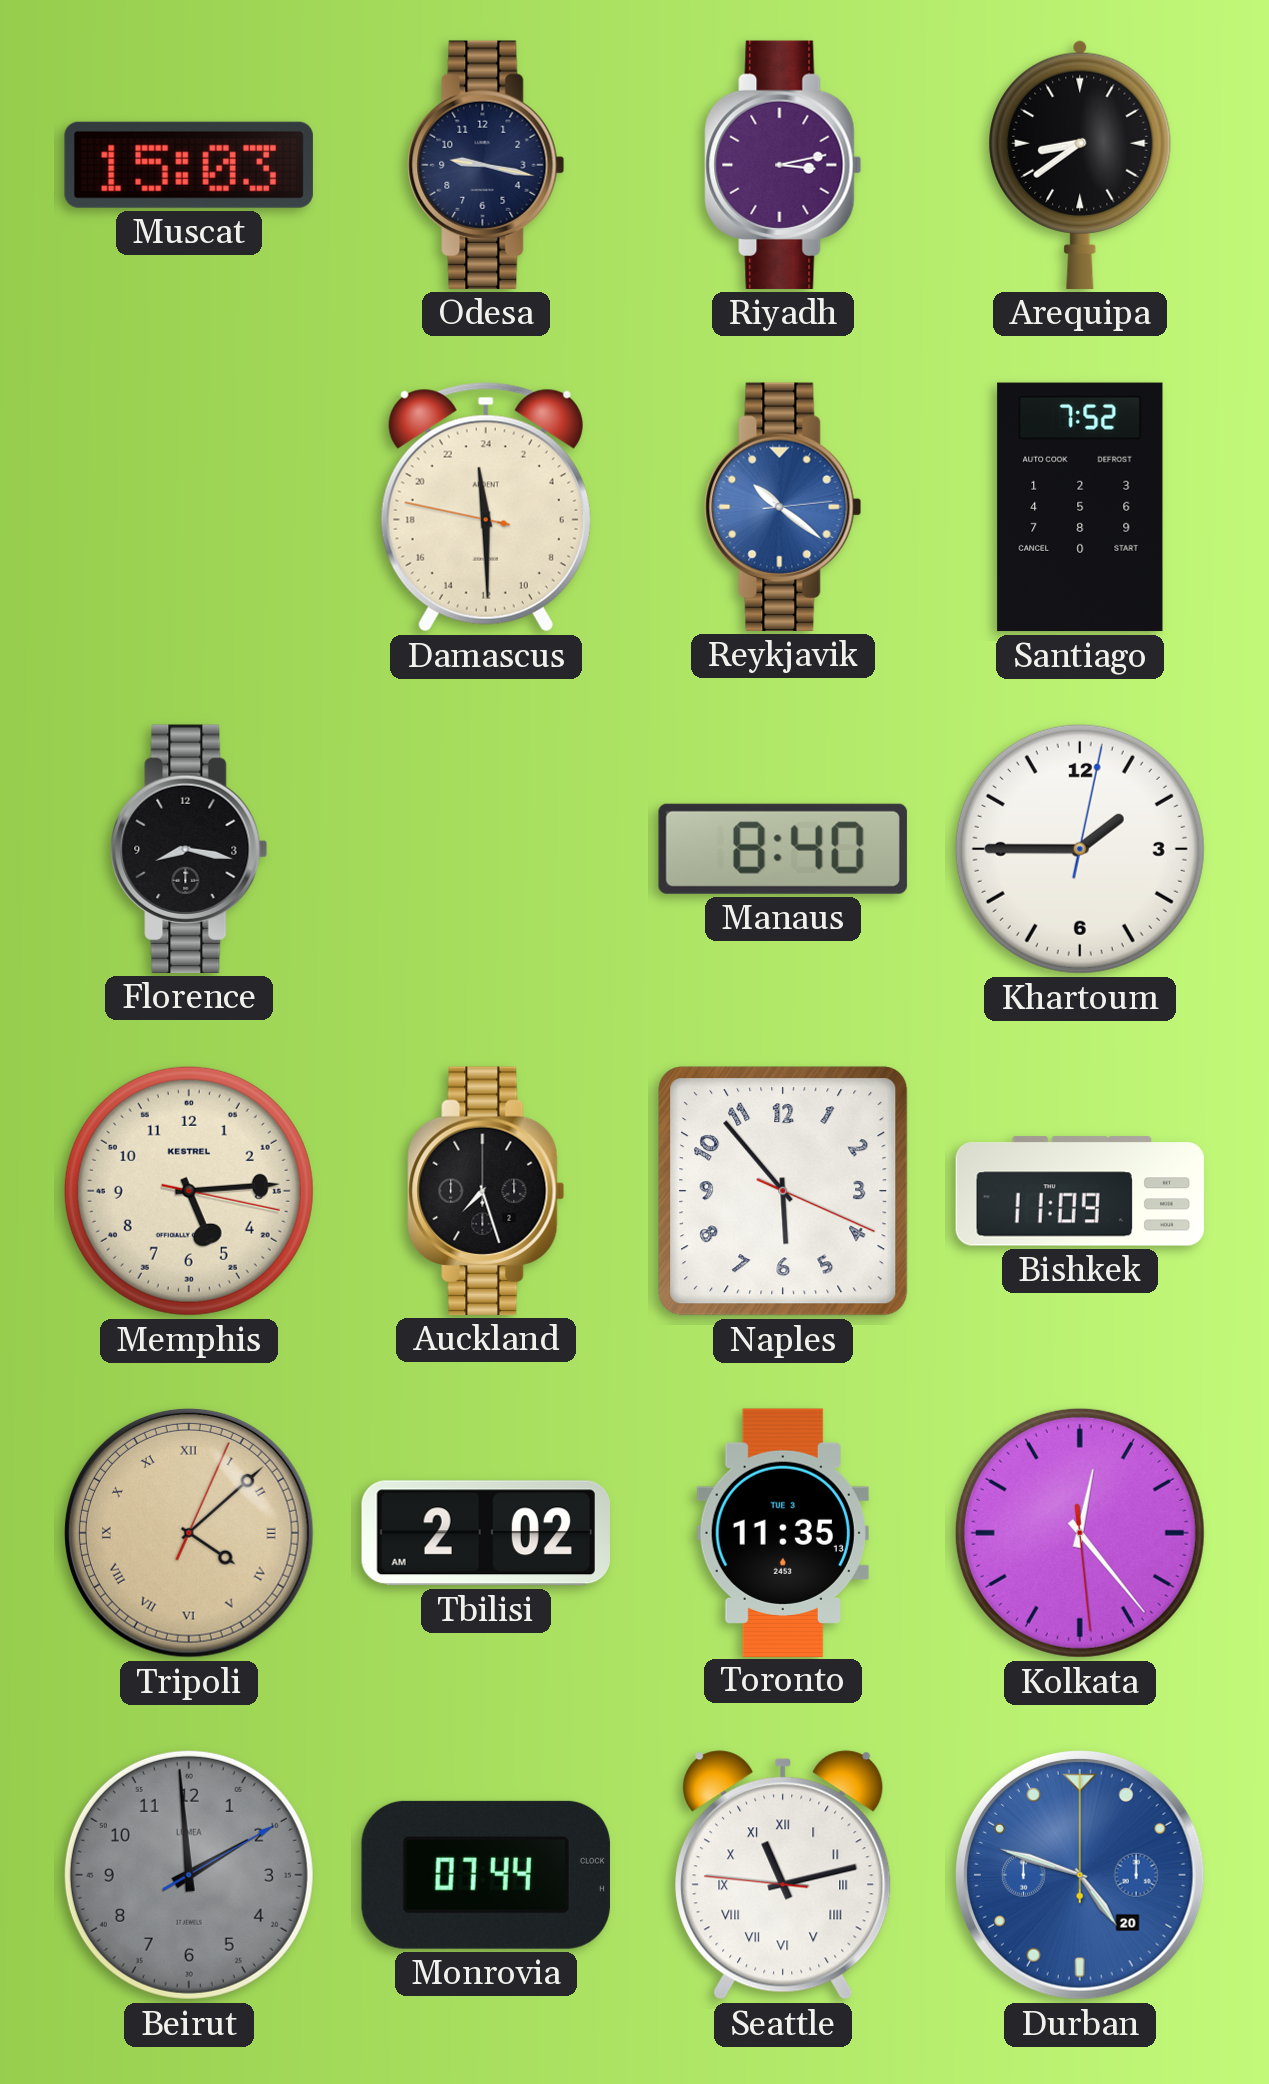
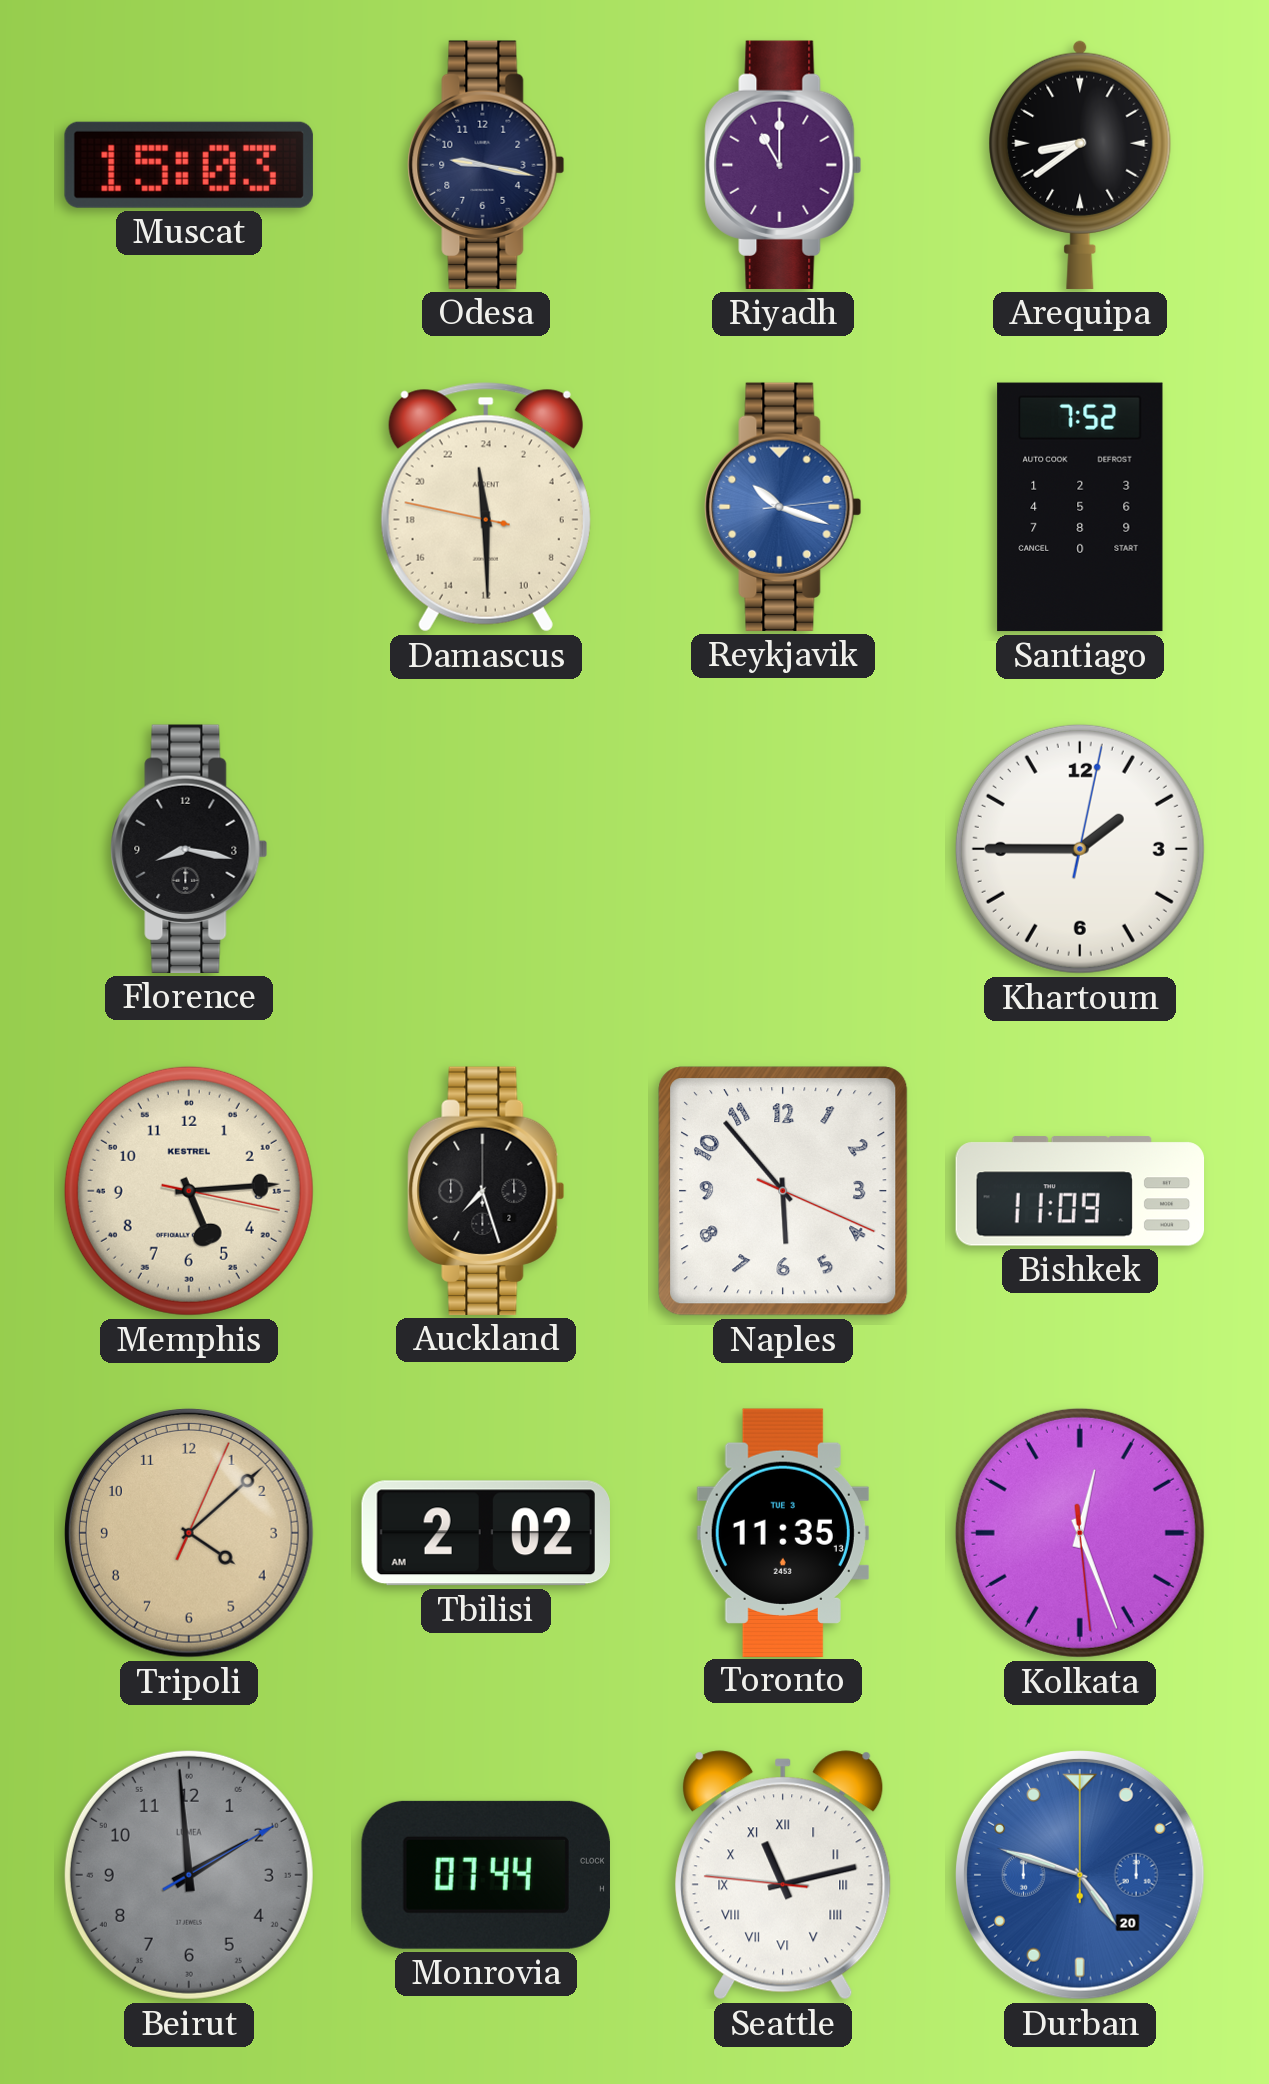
Riyadh: 3:13 -> 11:00
Reykjavik: 10:21 -> 10:18
Manaus: 8:40 -> none
Tripoli numerals: Roman -> Arabic
Kolkata: 12:23 -> 12:26
